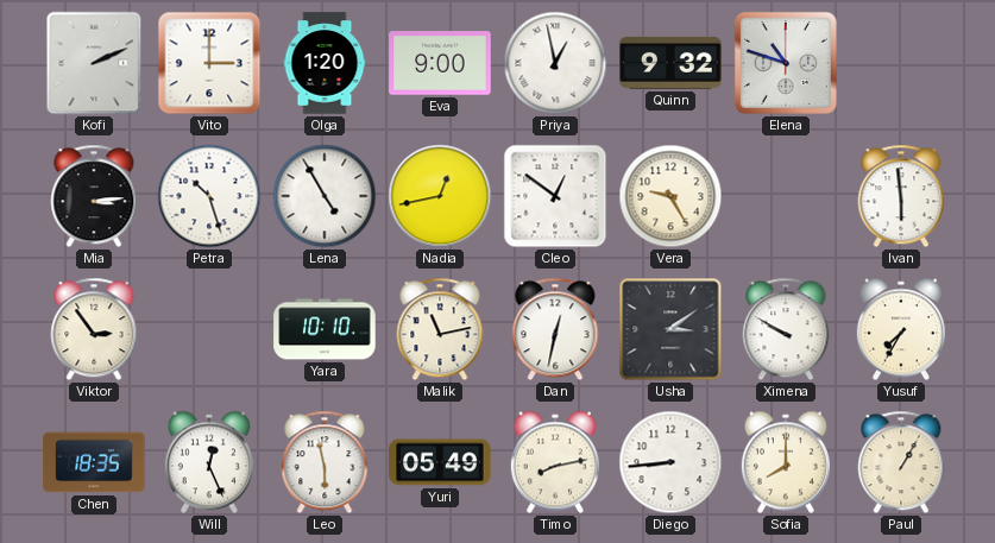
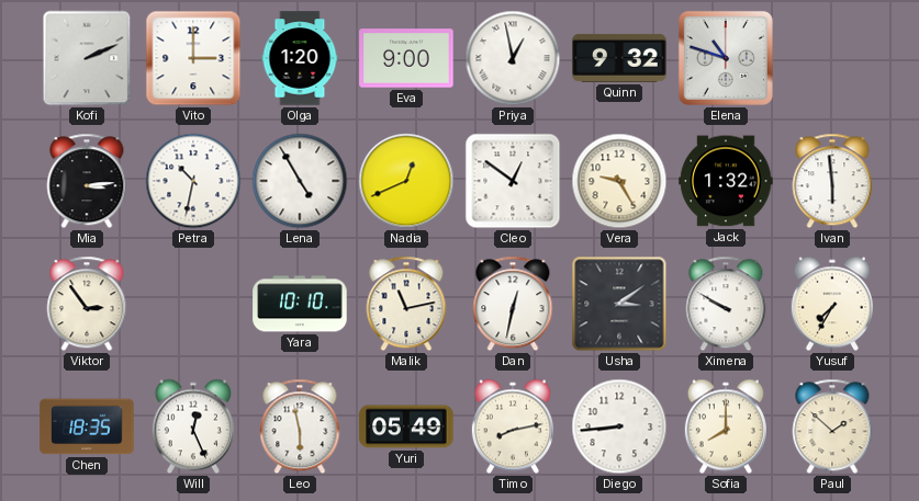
Petra: 10:27 -> 10:32
Nadia: 12:43 -> 12:41
Jack: none -> 1:32
Paul: 1:05 -> 1:52
